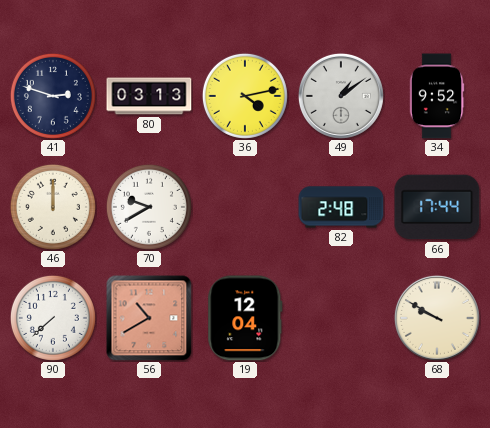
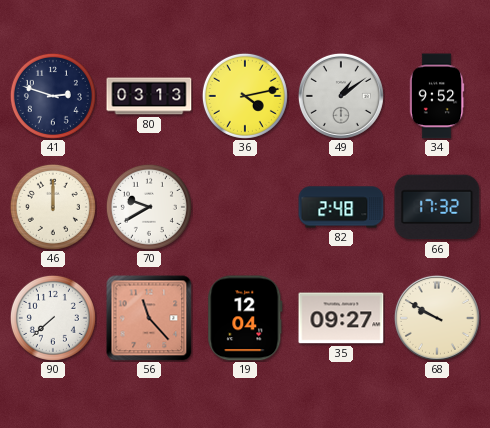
66: 17:44 -> 17:32
56: 10:40 -> 11:23
35: none -> 09:27
